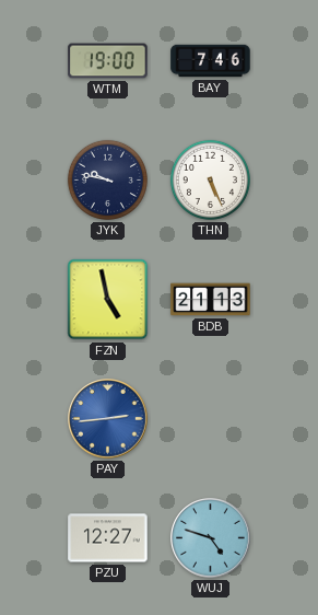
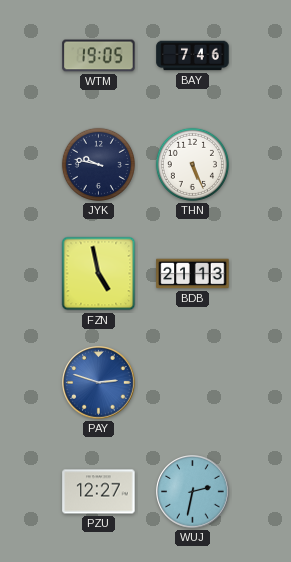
WTM: 19:00 -> 19:05
PAY: 2:44 -> 2:48
WUJ: 4:48 -> 2:32
